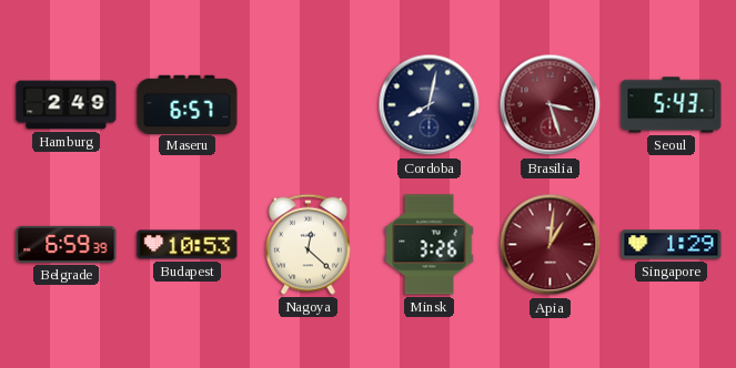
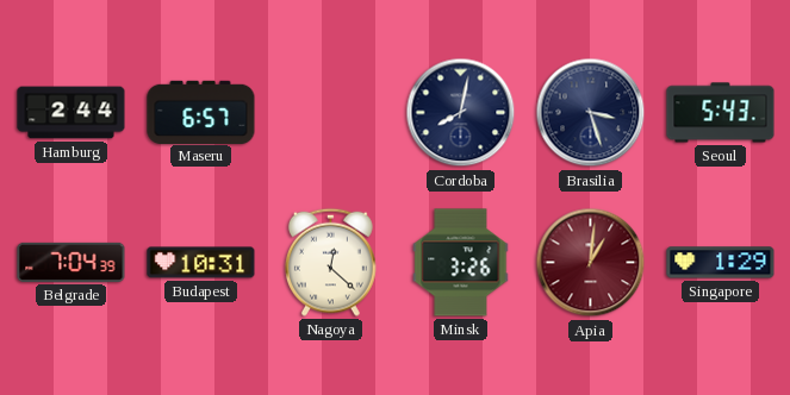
Hamburg: 2:49 -> 2:44
Brasilia dial: burgundy -> navy
Belgrade: 6:59 -> 7:04
Budapest: 10:53 -> 10:31
